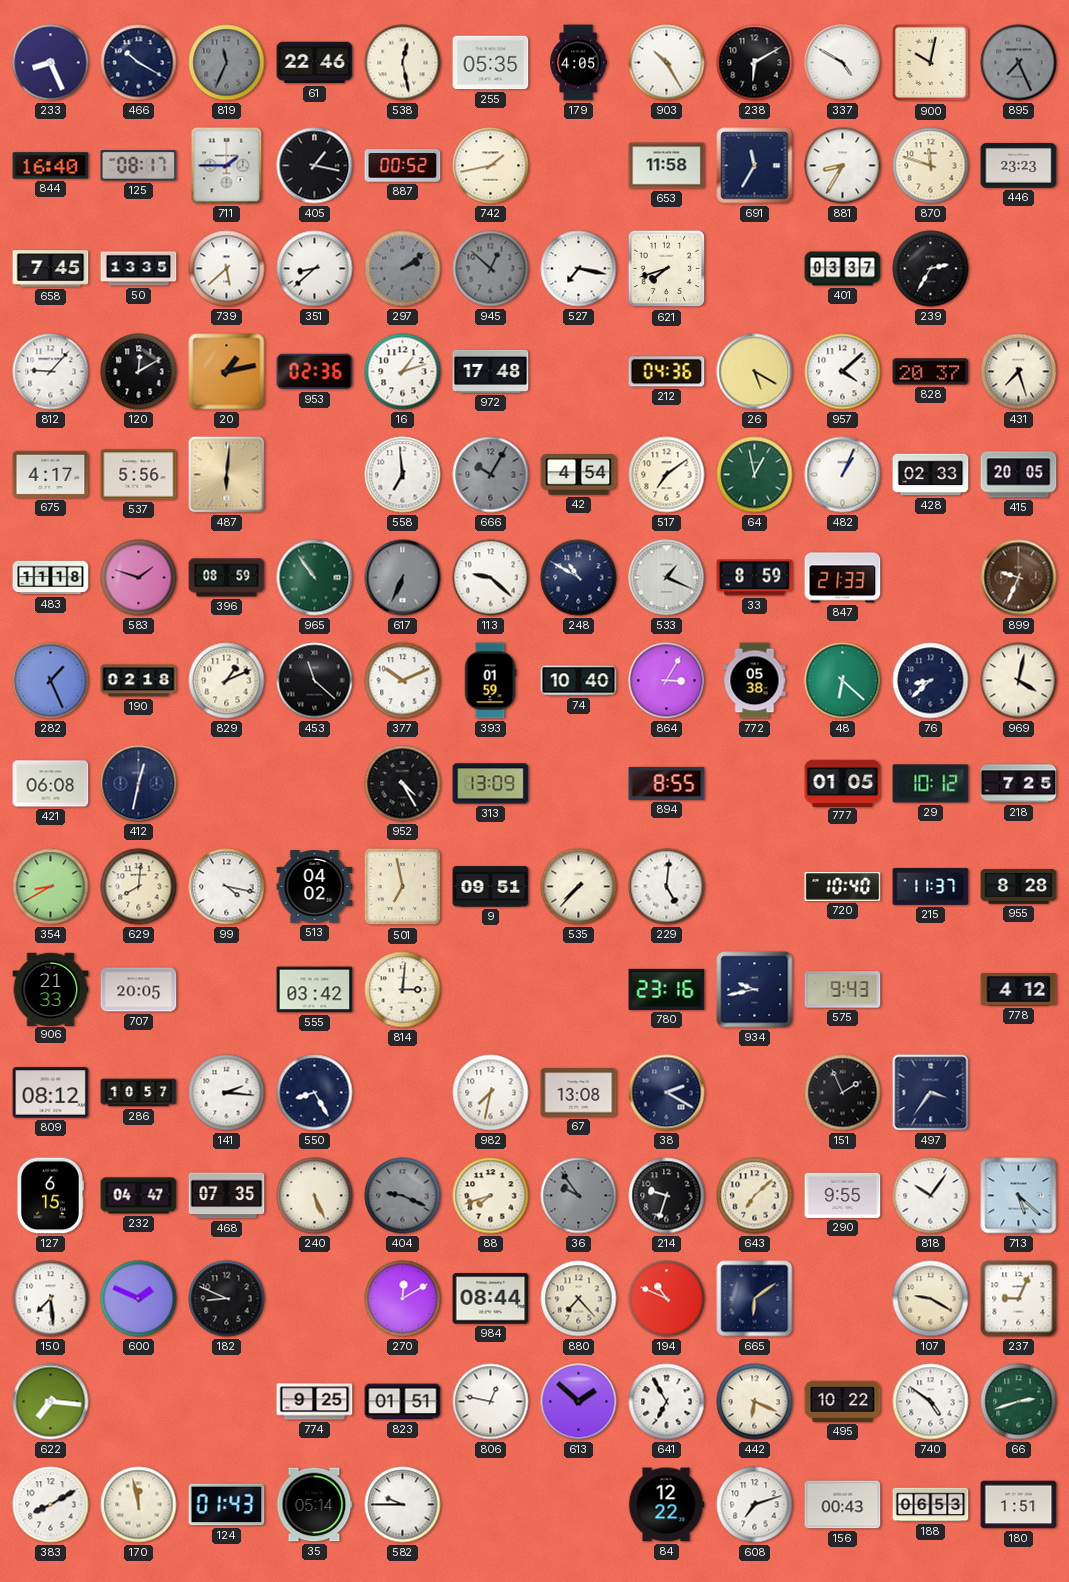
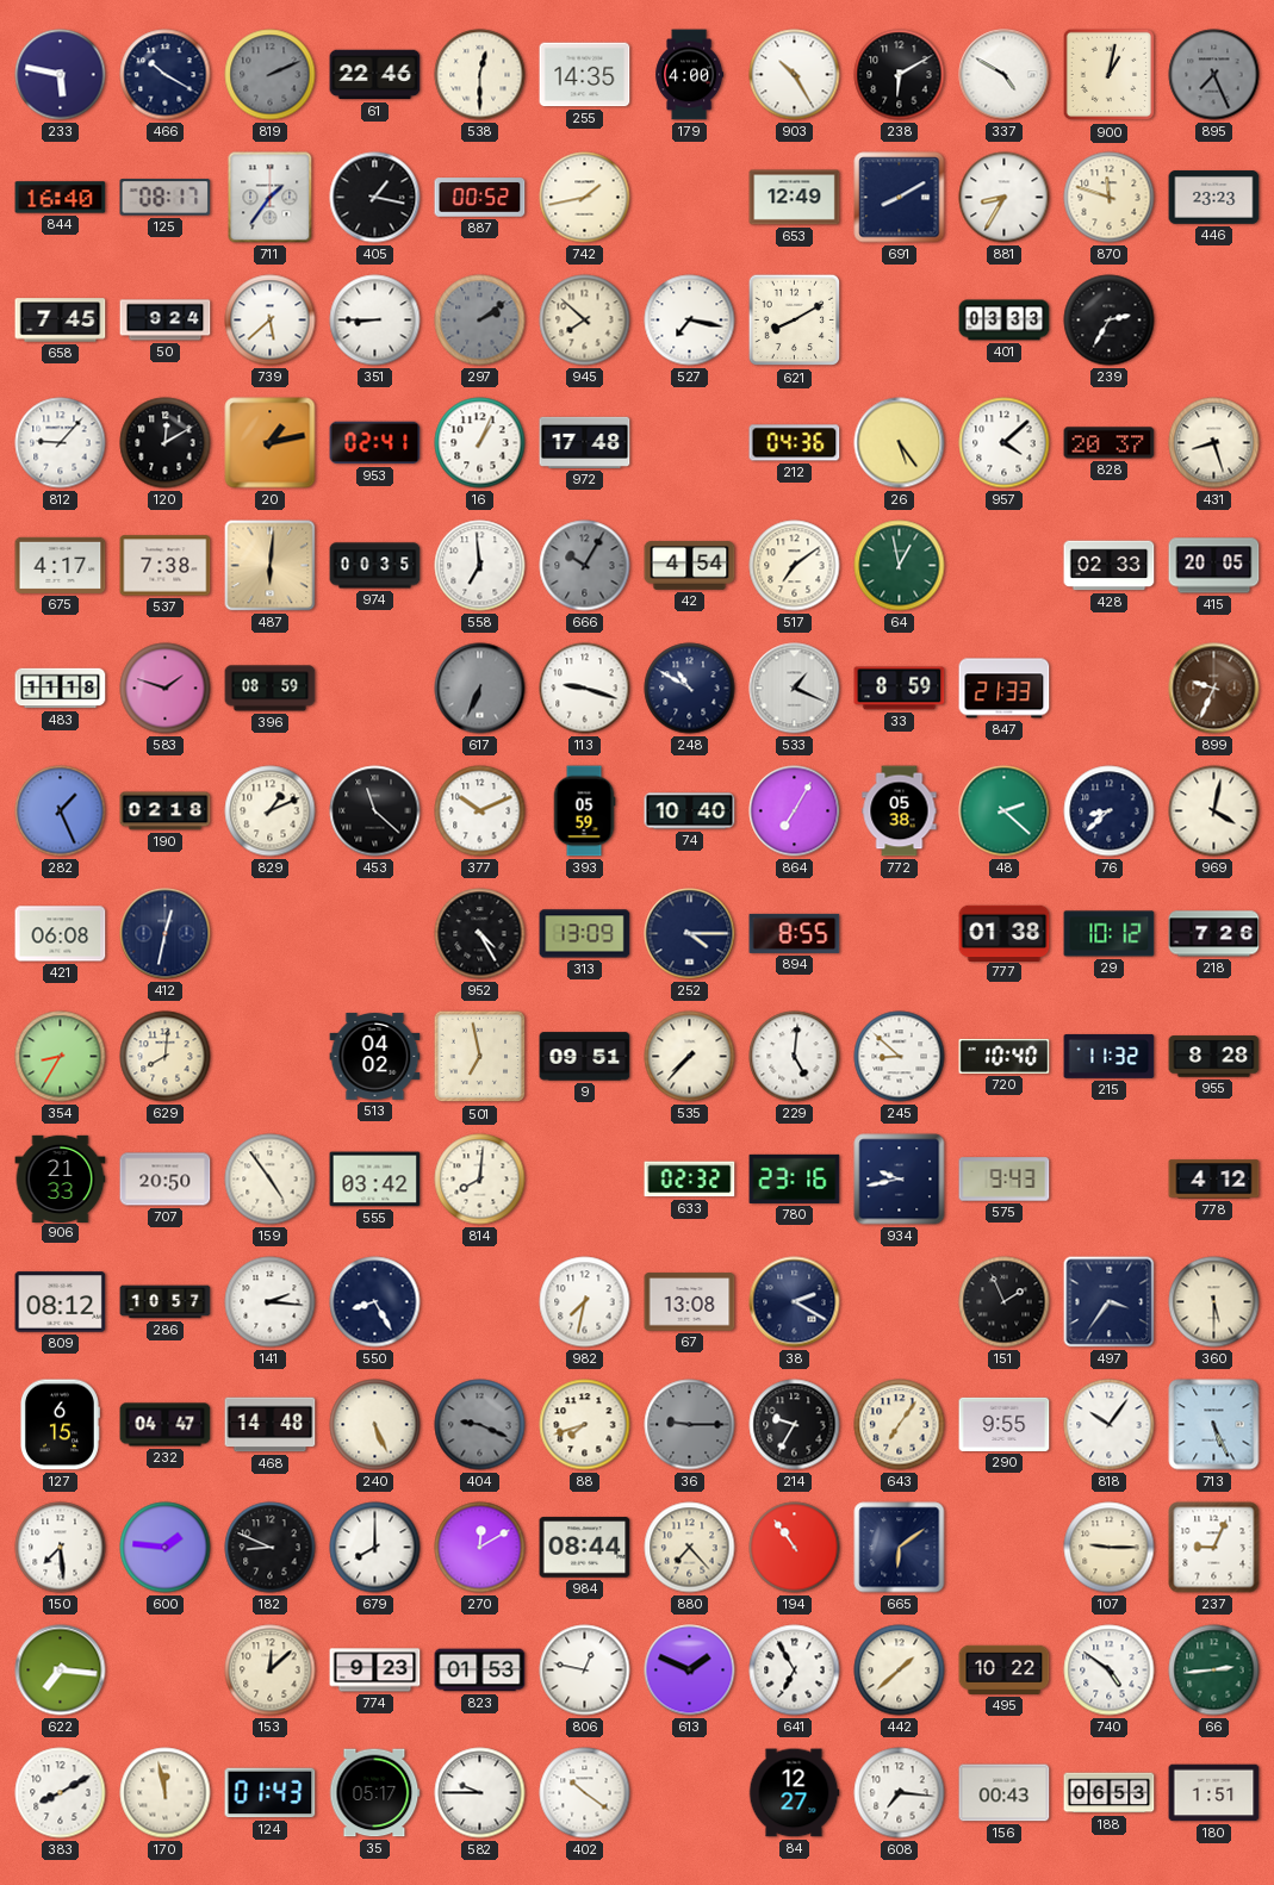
233: 8:26 -> 5:47
819: 11:34 -> 2:11
538: 12:28 -> 12:30
255: 05:35 -> 14:35
179: 4:05 -> 4:00
900: 10:02 -> 1:02
711: 1:45 -> 1:36
653: 11:58 -> 12:49
691: 11:35 -> 8:10
50: 13:35 -> 9:24
351: 8:38 -> 8:45
945: 12:52 -> 7:52
945 dial: grey -> cream
621: 7:42 -> 8:10
401: 03:37 -> 03:33
953: 02:36 -> 02:41
16: 1:12 -> 1:04
26: 5:20 -> 5:24
431: 7:27 -> 8:27
537: 5:56 -> 7:38
974: none -> 00:35
482: 1:04 -> none
965: 10:54 -> none
113: 9:22 -> 9:18
393: 01:59 -> 05:59
864: 3:05 -> 7:05
48: 6:22 -> 2:22
252: none -> 4:15
777: 01:05 -> 01:38
218: 7:25 -> 7:26
354: 8:40 -> 8:35
99: 4:17 -> none
245: none -> 8:52
215: 11:37 -> 11:32
707: 20:05 -> 20:50
159: none -> 4:54
814: 3:01 -> 8:01
633: none -> 02:32
360: none -> 5:30
468: 07:35 -> 14:48
36: 9:54 -> 9:15
214: 9:33 -> 9:35
643: 7:08 -> 7:06
713: 5:22 -> 5:26
600: 1:49 -> 1:46
679: none -> 8:00
194: 10:49 -> 10:54
107: 9:20 -> 9:15
153: none -> 12:08
774: 9:25 -> 9:23
823: 01:51 -> 01:53
613: 1:52 -> 1:49
442: 6:19 -> 1:38
66: 2:42 -> 2:44
35: 05:14 -> 05:17
402: none -> 10:21
84: 12:22 -> 12:27
608: 7:12 -> 7:16
